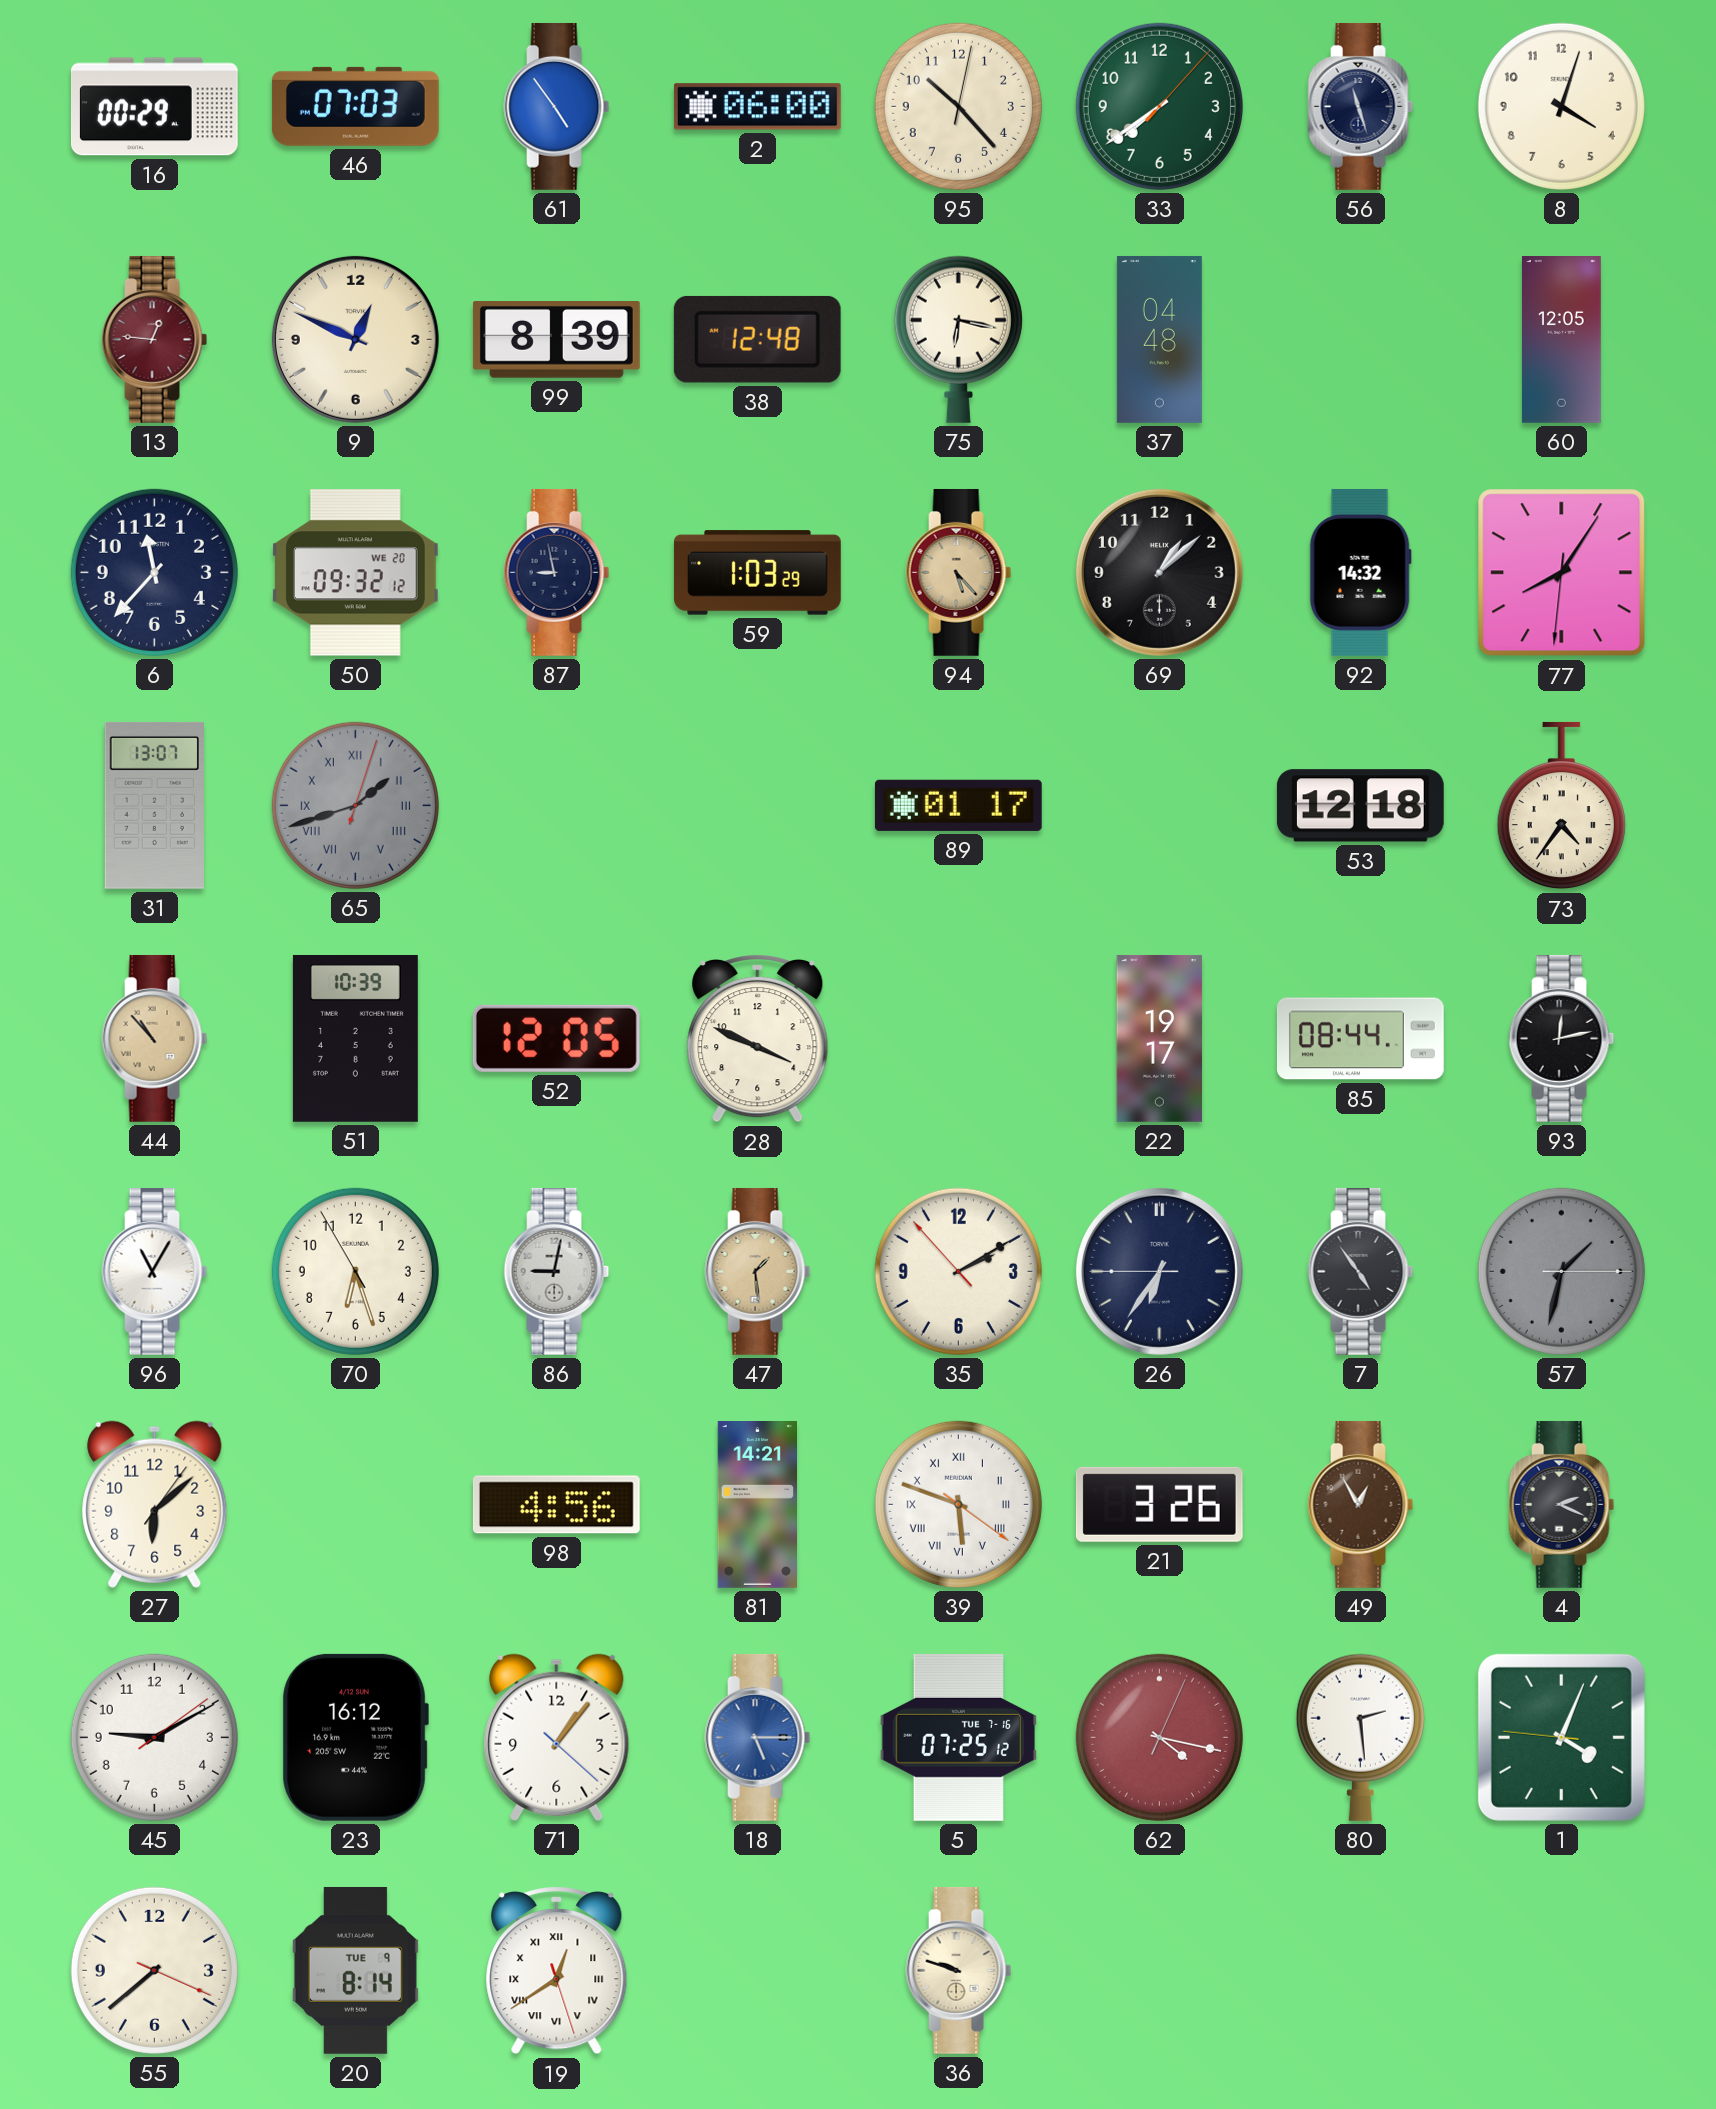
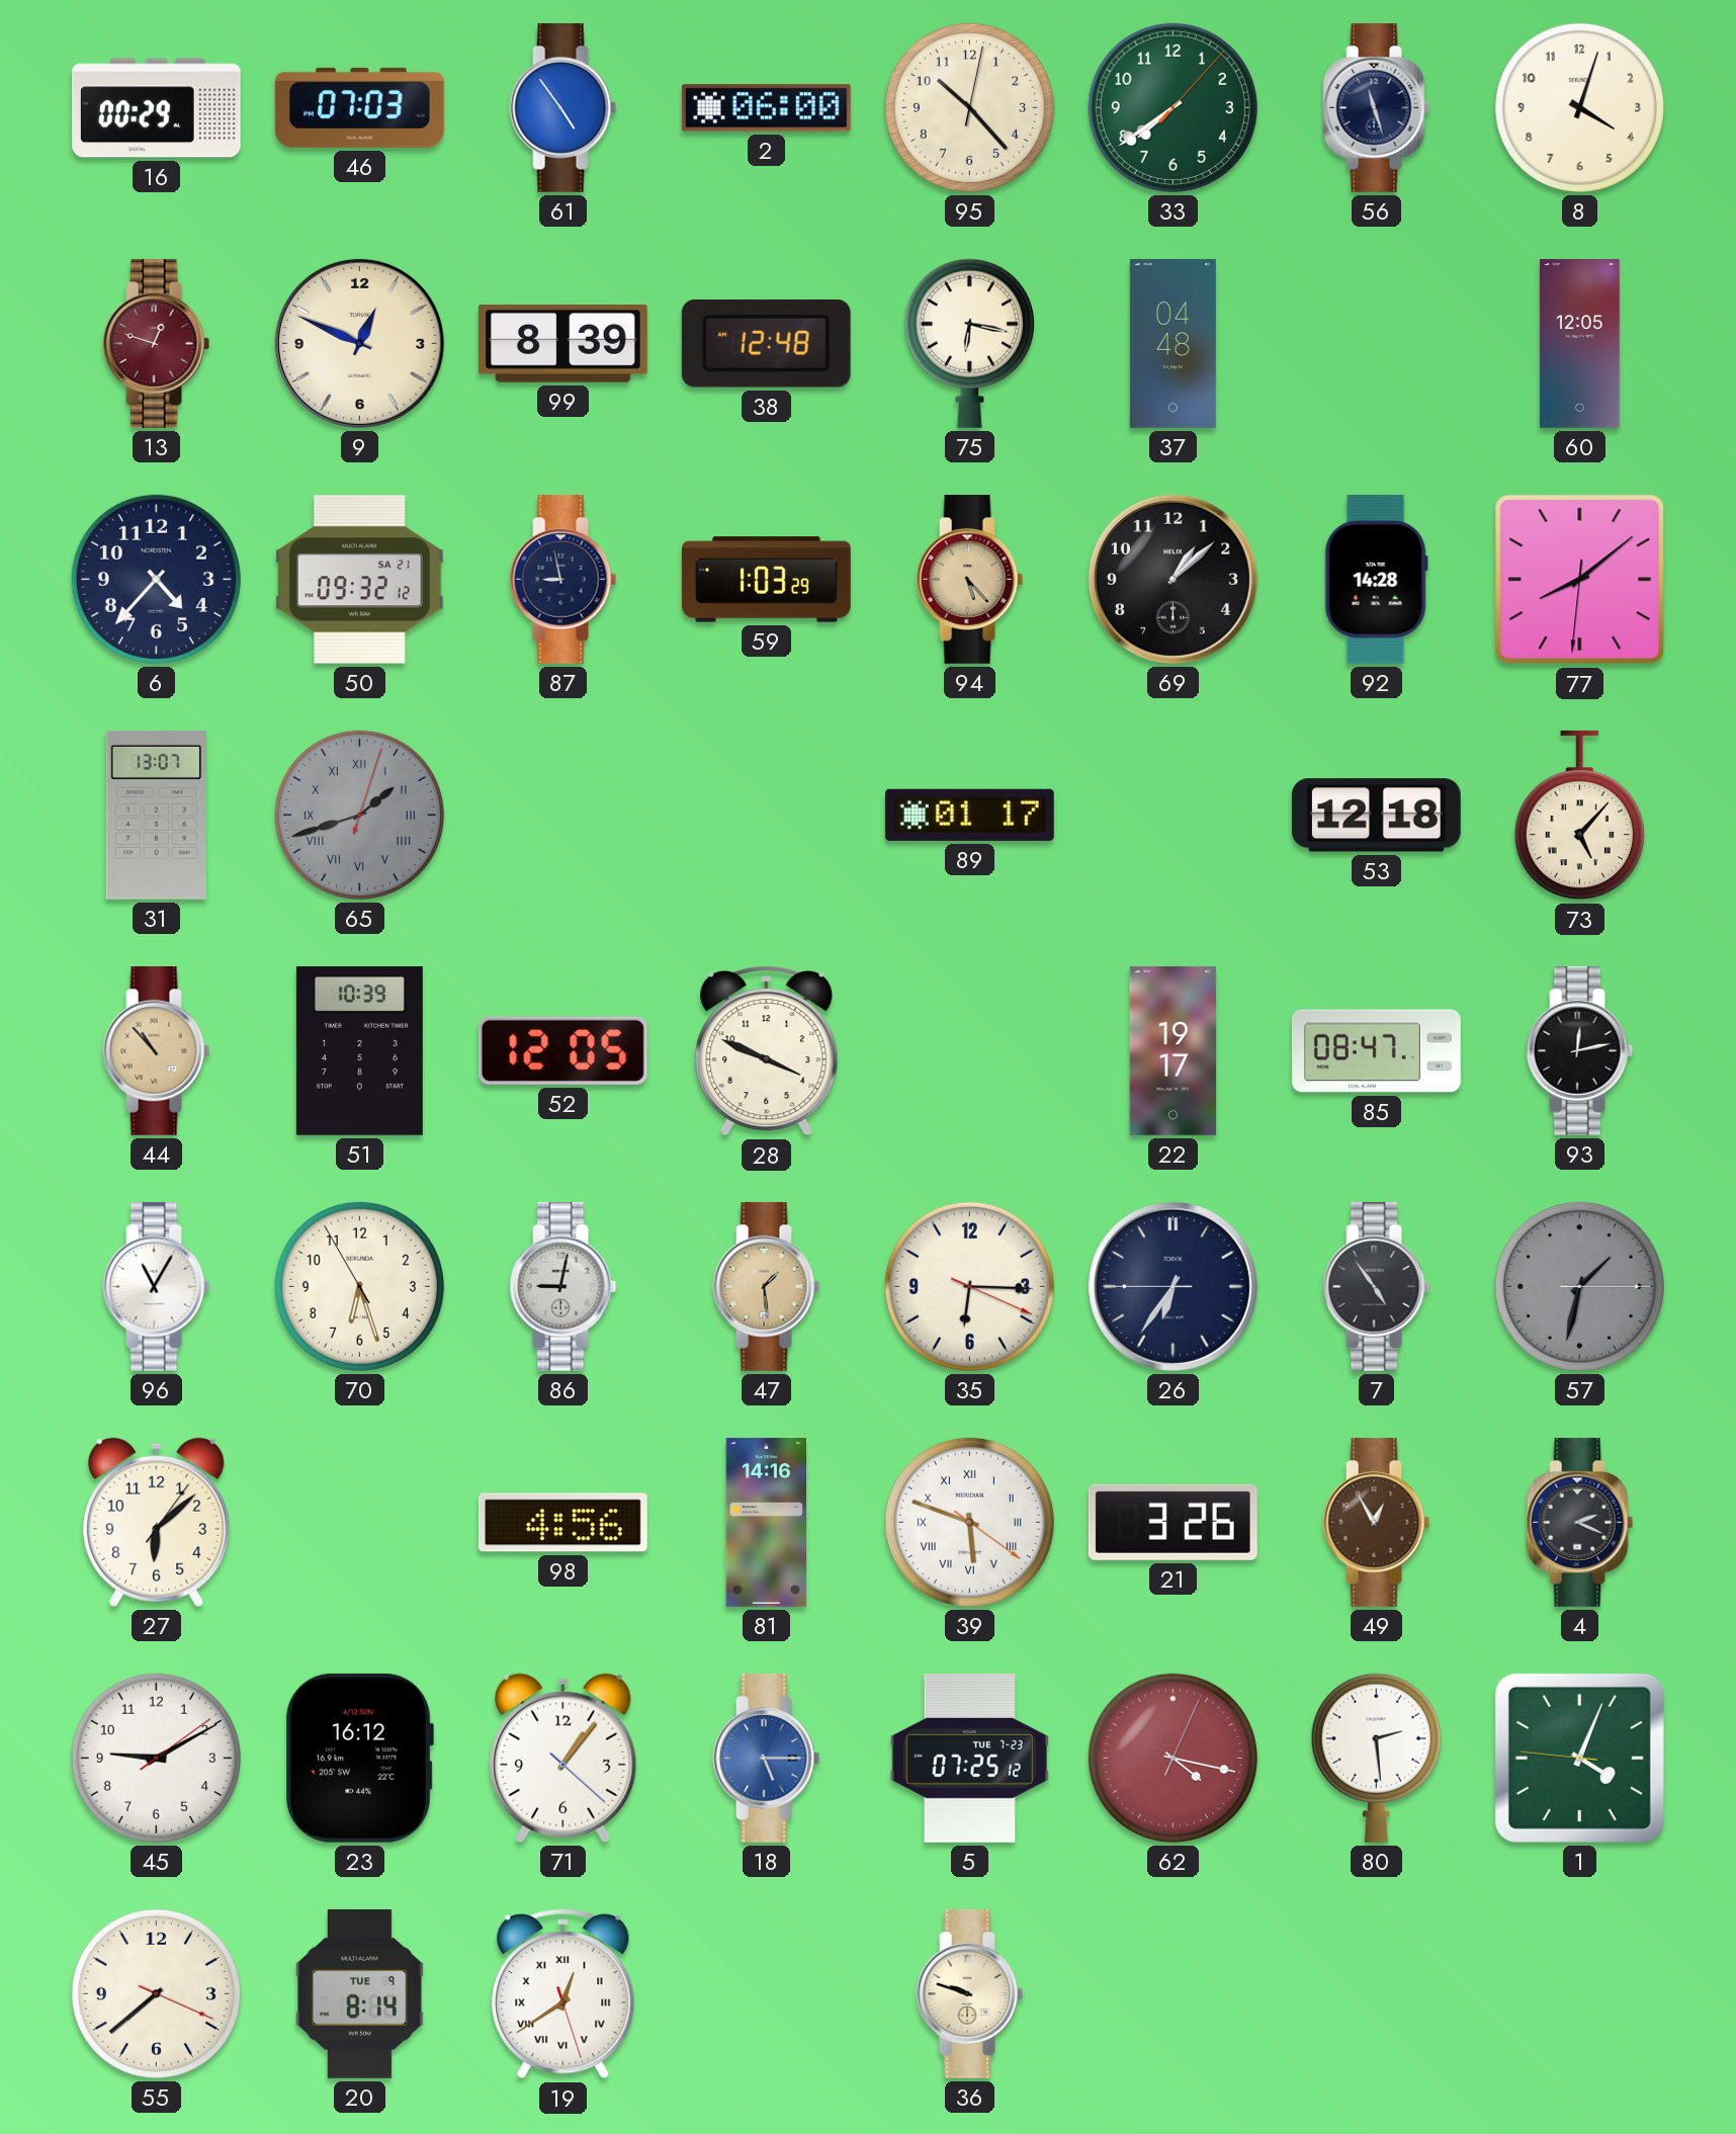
13: 12:46 -> 12:48
6: 11:37 -> 4:37
50 date: WE 20 -> SA 21
92: 14:32 -> 14:28
77: 8:05 -> 8:08
73: 4:36 -> 5:07
85: 08:44 -> 08:47
35: 2:09 -> 6:15
81: 14:21 -> 14:16
5 date: TUE 7-16 -> TUE 7-23
